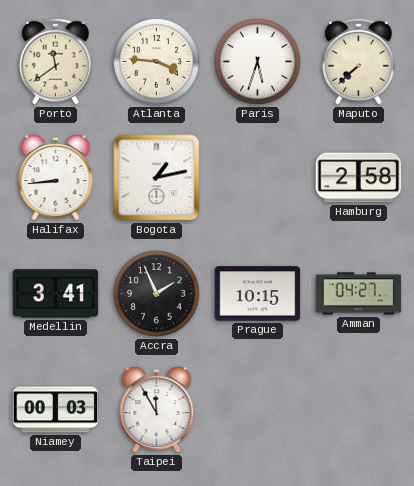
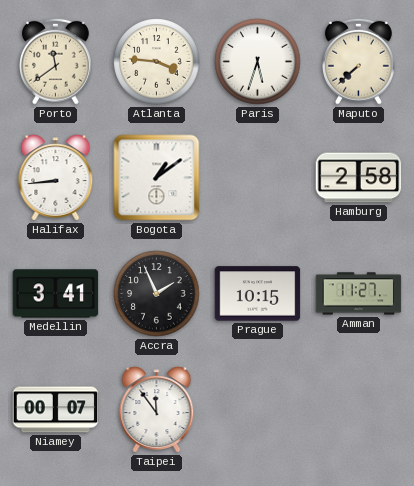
Bogota: 1:13 -> 1:09
Amman: 04:27 -> 11:27
Niamey: 00:03 -> 00:07
Taipei: 11:55 -> 11:54
